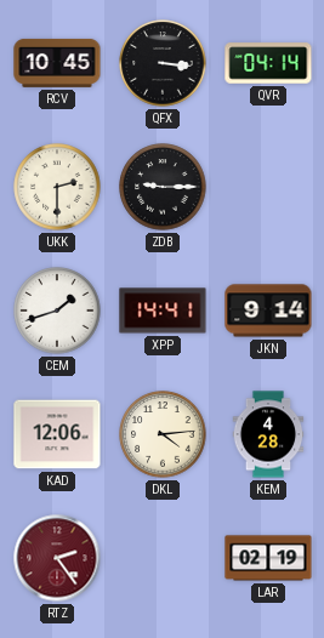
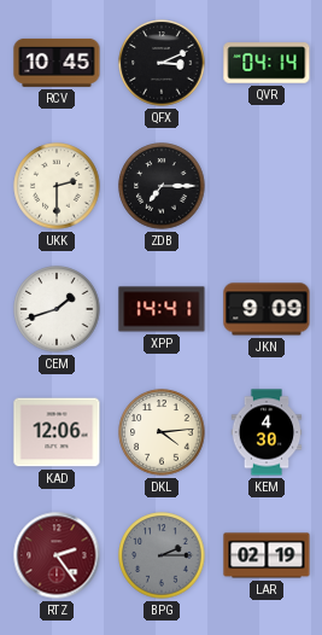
QFX: 3:16 -> 3:11
ZDB: 9:15 -> 7:15
JKN: 9:14 -> 9:09
KEM: 4:28 -> 4:30
BPG: none -> 2:15
